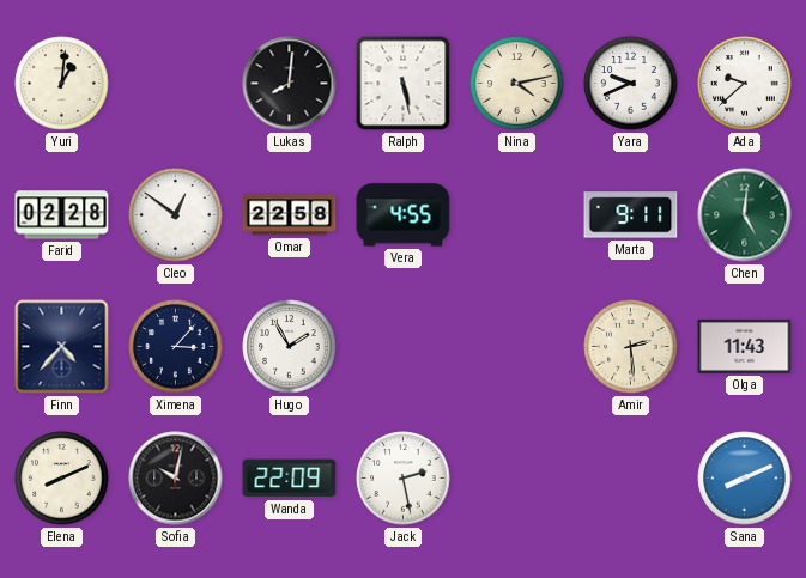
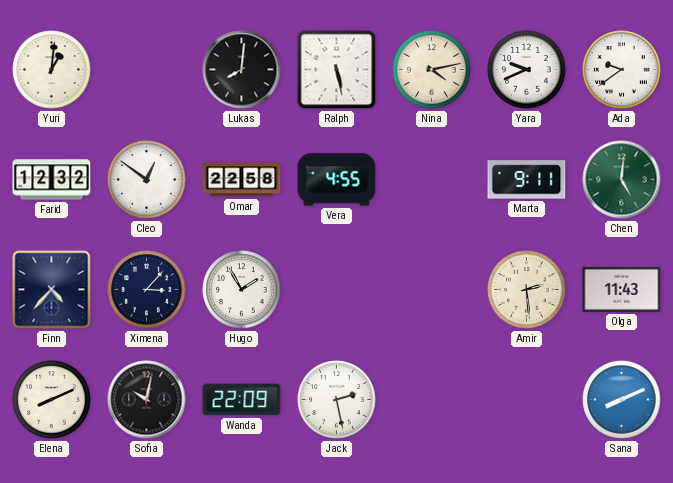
Ada: 9:38 -> 9:39
Farid: 02:28 -> 12:32
